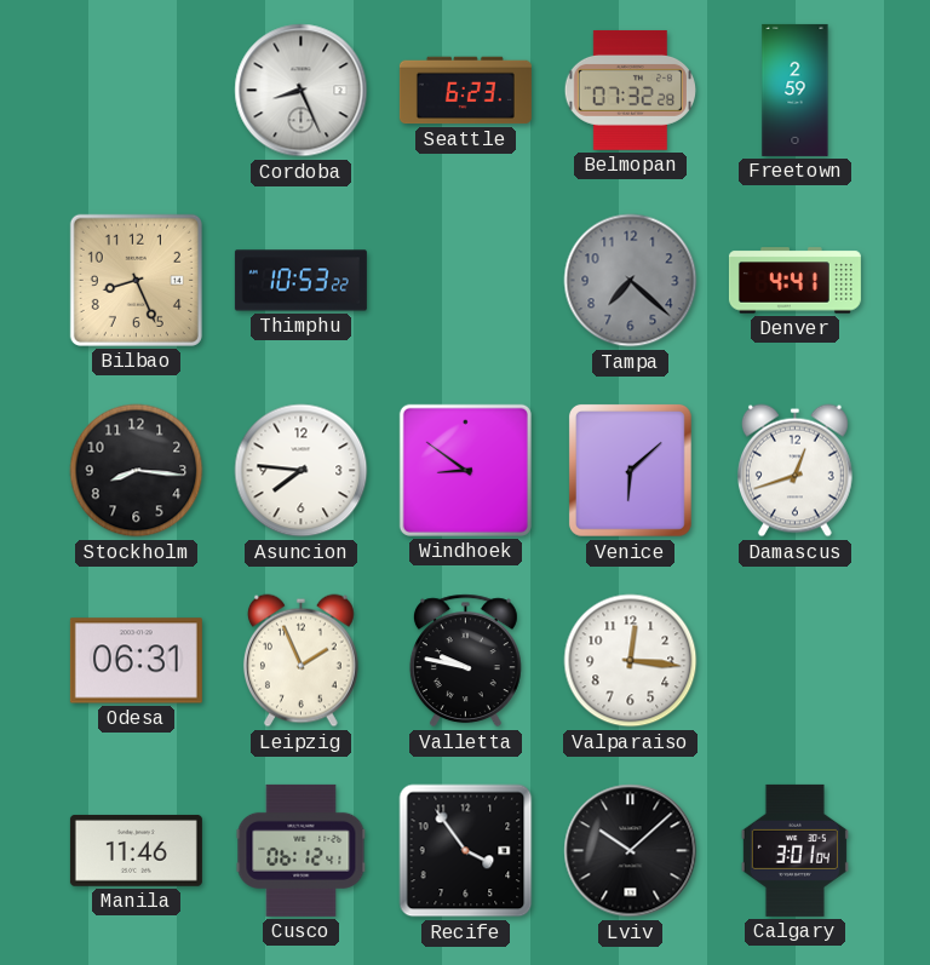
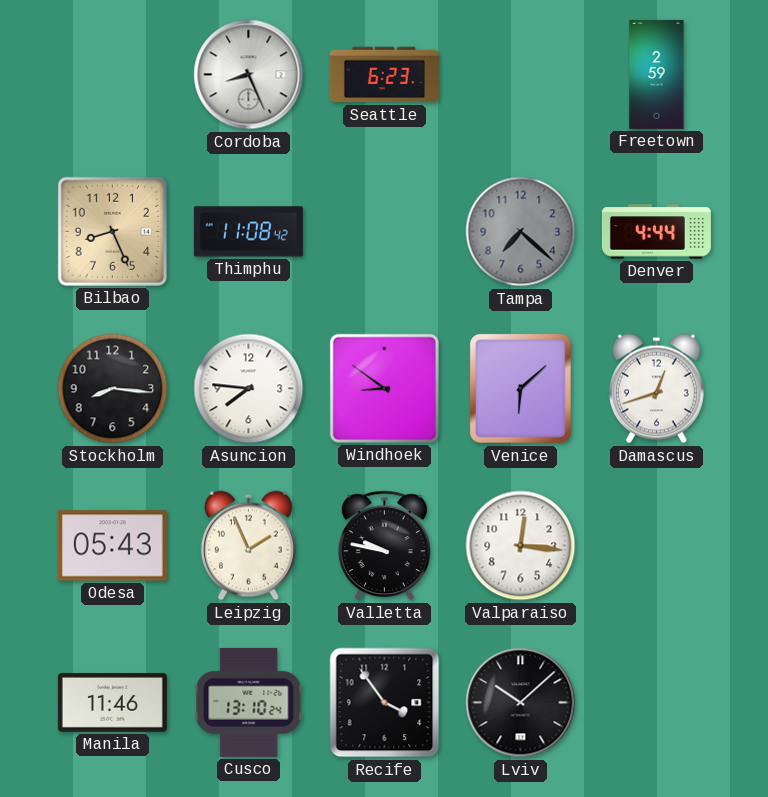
Belmopan: 07:32 -> none
Thimphu: 10:53 -> 11:08
Denver: 4:41 -> 4:44
Odesa: 06:31 -> 05:43
Cusco: 06:12 -> 13:10
Calgary: 3:01 -> none
